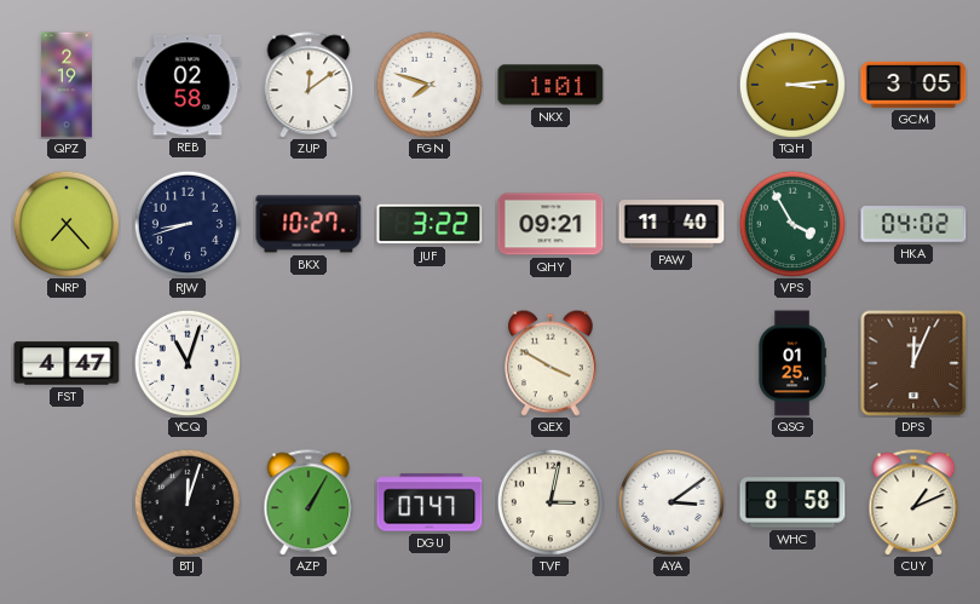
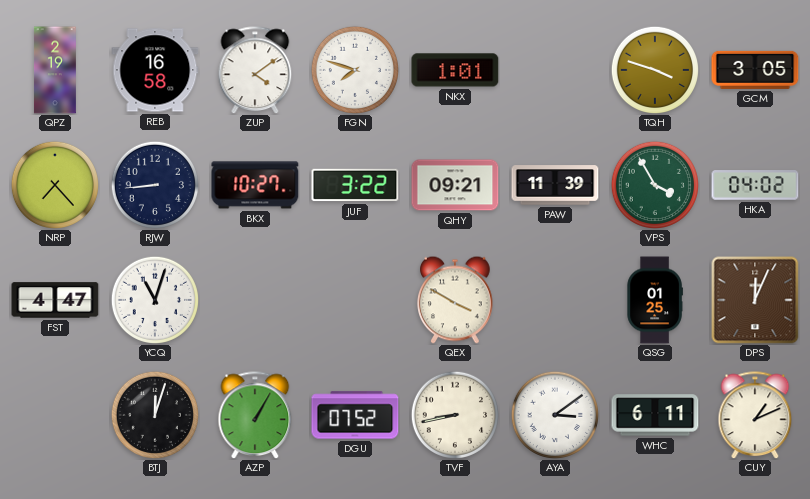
REB: 02:58 -> 16:58
ZUP: 12:09 -> 4:09
TQH: 3:14 -> 3:48
RJW: 8:42 -> 8:44
PAW: 11:40 -> 11:39
DGU: 07:47 -> 07:52
TVF: 3:02 -> 8:43
WHC: 8:58 -> 6:11
